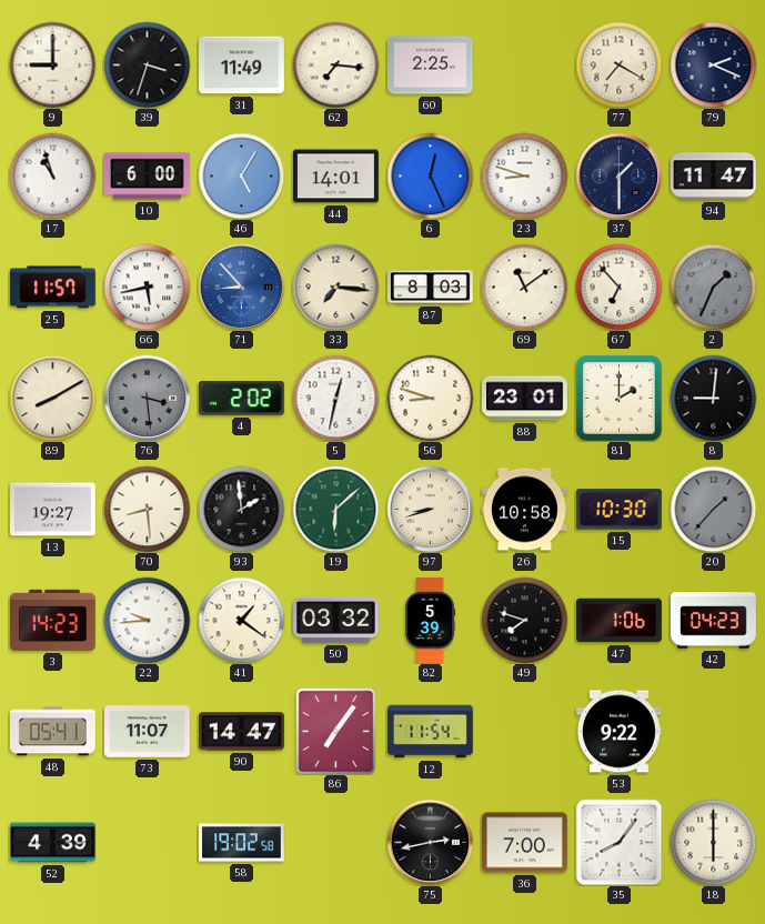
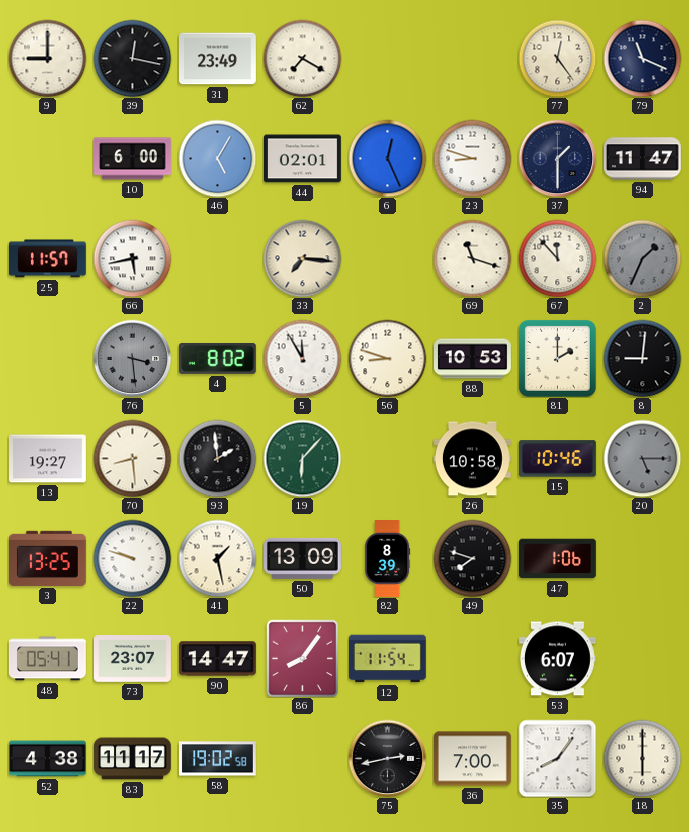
39: 3:33 -> 12:17
31: 11:49 -> 23:49
62: 7:16 -> 7:20
60: 2:25 -> none
77: 7:20 -> 12:24
79: 2:19 -> 11:19
17: 10:57 -> none
44: 14:01 -> 02:01
71: 8:53 -> none
87: 8:03 -> none
69: 11:09 -> 11:18
67: 6:53 -> 11:53
89: 8:10 -> none
4: 2:02 -> 8:02
5: 12:32 -> 11:55
88: 23:01 -> 10:53
19: 6:08 -> 6:07
97: 8:42 -> none
15: 10:30 -> 10:46
20: 1:37 -> 5:15
3: 14:23 -> 13:25
22: 9:44 -> 9:48
41: 1:21 -> 1:28
50: 03:32 -> 13:09
82: 5:39 -> 8:39
42: 04:23 -> none
73: 11:07 -> 23:07
86: 7:06 -> 8:06
53: 9:22 -> 6:07
52: 4:39 -> 4:38
83: none -> 11:17
